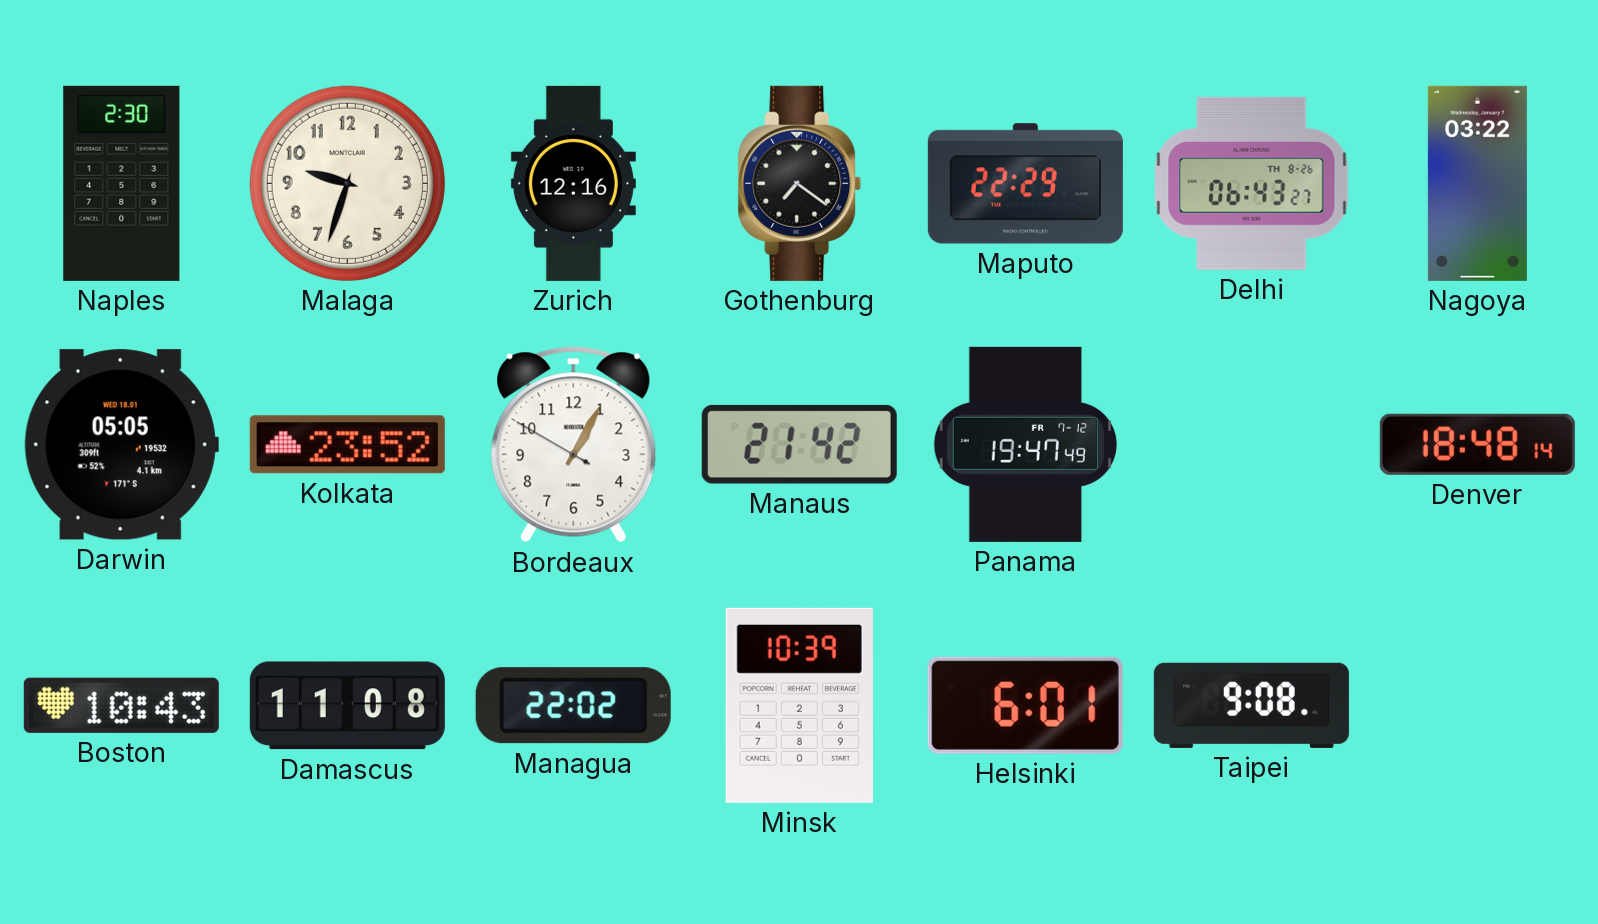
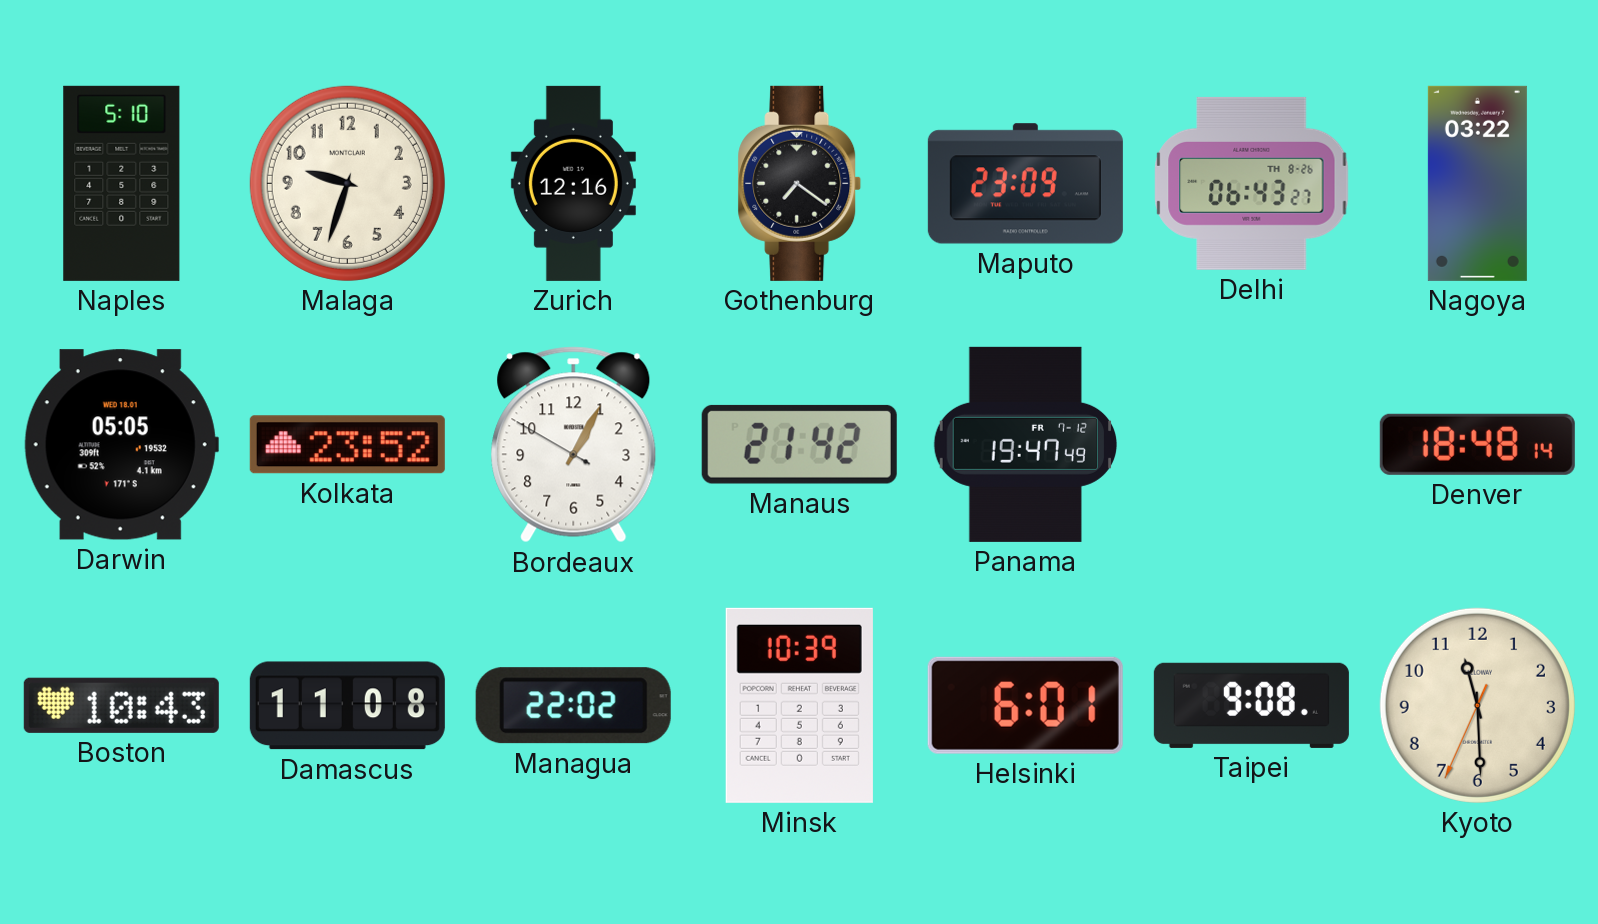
Naples: 2:30 -> 5:10
Maputo: 22:29 -> 23:09
Kyoto: none -> 11:29
